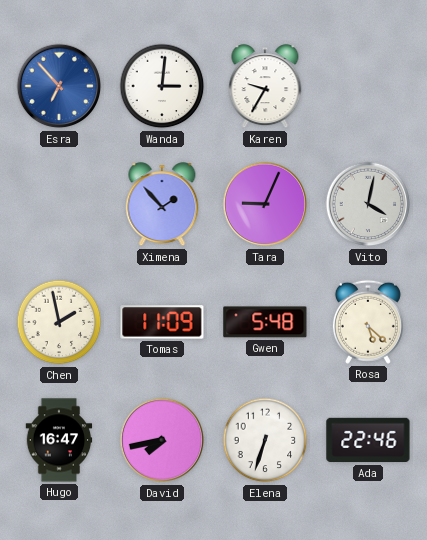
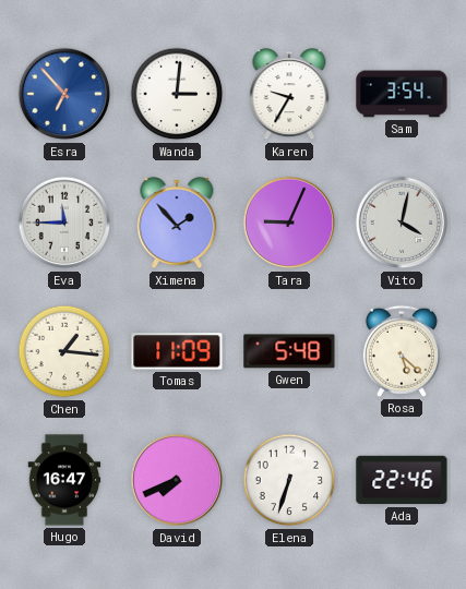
Sam: none -> 3:54
Eva: none -> 11:45
Chen: 1:58 -> 1:16
David: 7:43 -> 7:41
